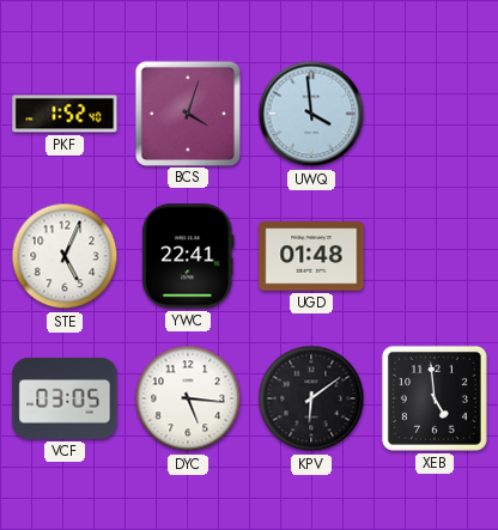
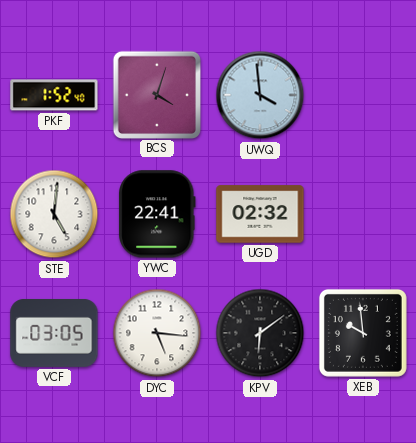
STE: 5:04 -> 5:01
UGD: 01:48 -> 02:32
XEB: 4:59 -> 9:59
